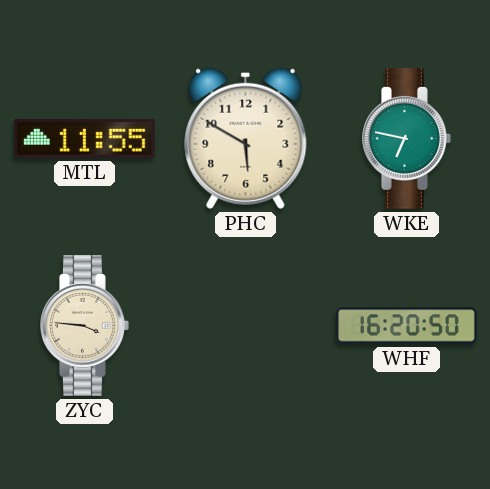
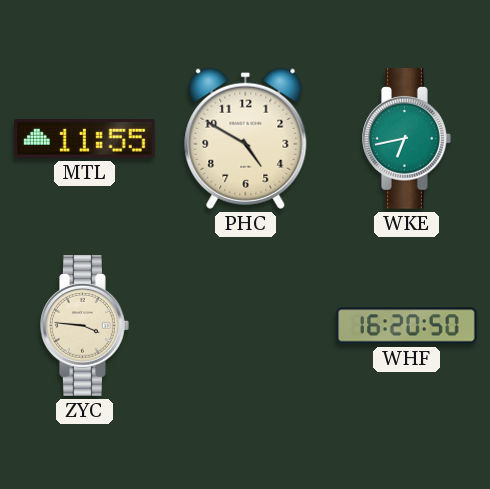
PHC: 5:50 -> 4:50
WKE: 6:47 -> 6:43
